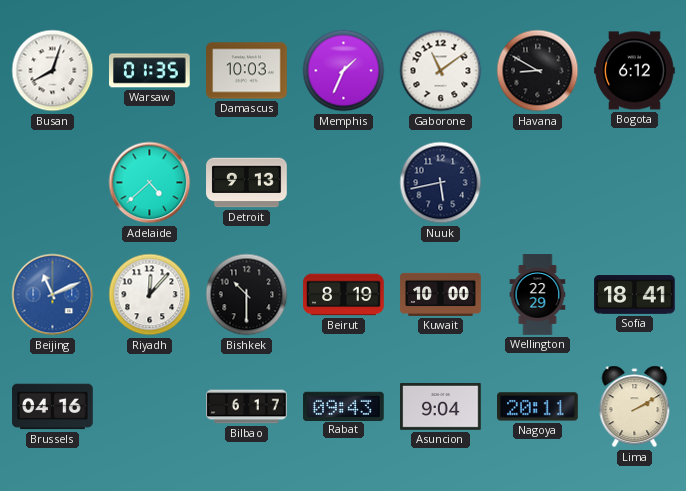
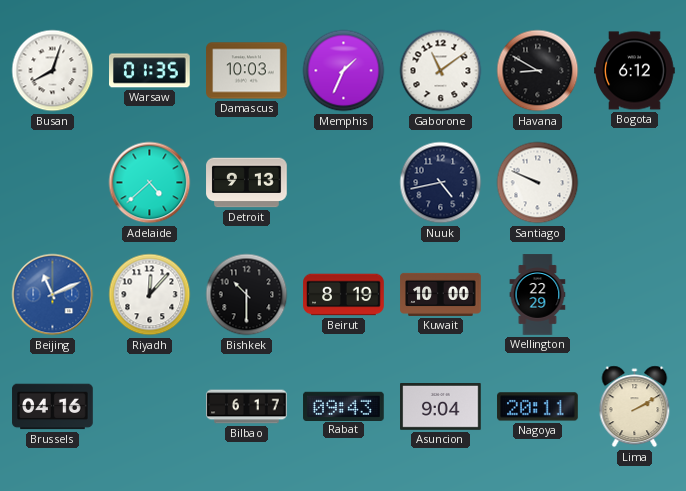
Nuuk: 5:43 -> 4:43
Santiago: none -> 9:49
Sofia: 18:41 -> none
